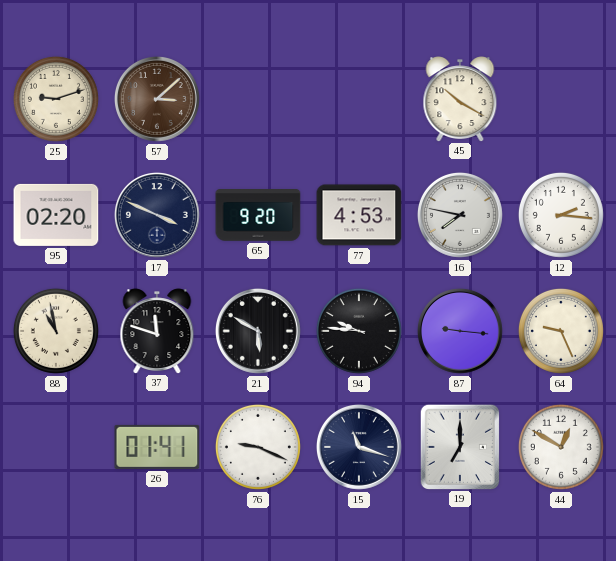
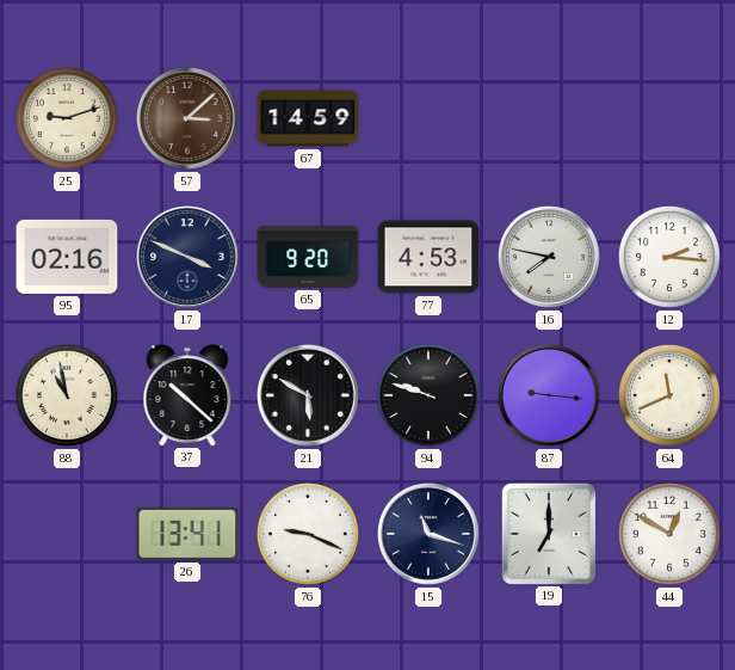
67: none -> 14:59
45: 10:20 -> none
95: 02:20 -> 02:16
37: 11:48 -> 10:22
94: 9:46 -> 9:48
64: 9:26 -> 11:41
26: 01:41 -> 13:41
